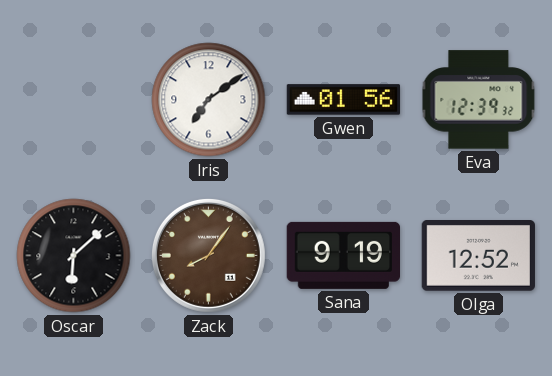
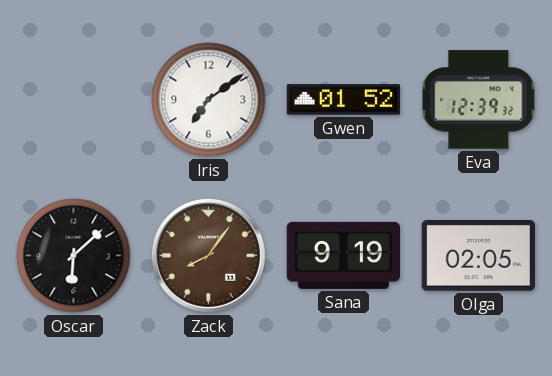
Gwen: 01:56 -> 01:52
Olga: 12:52 -> 02:05
